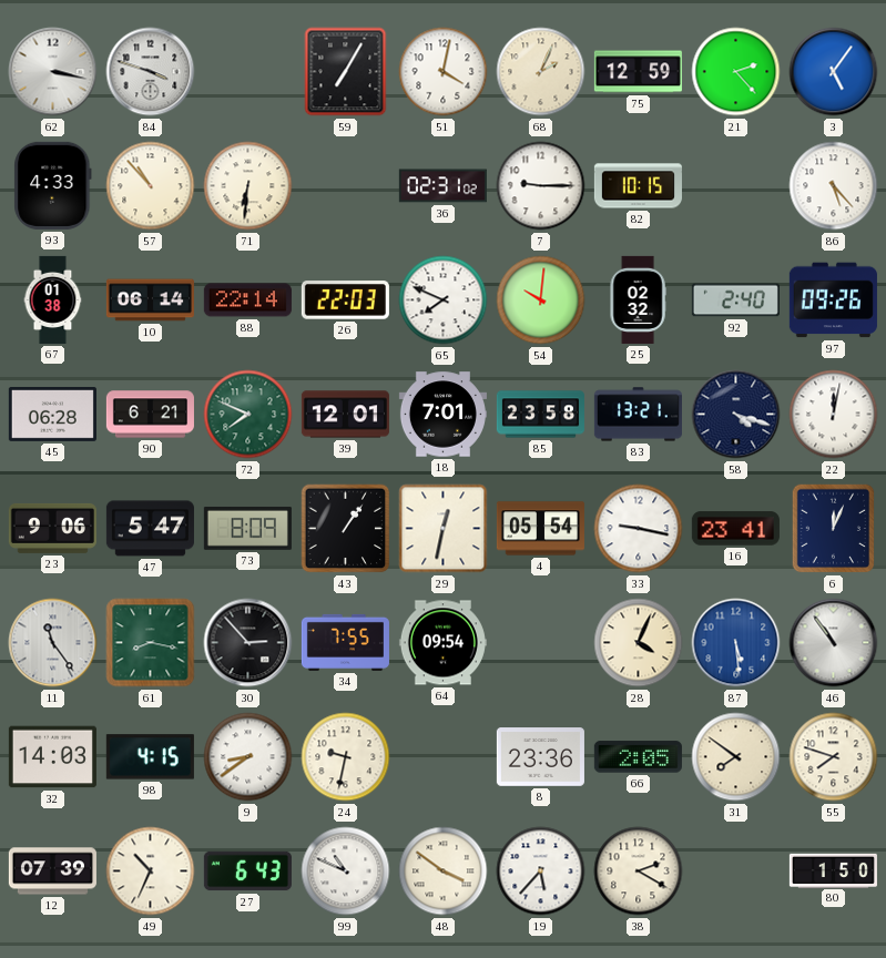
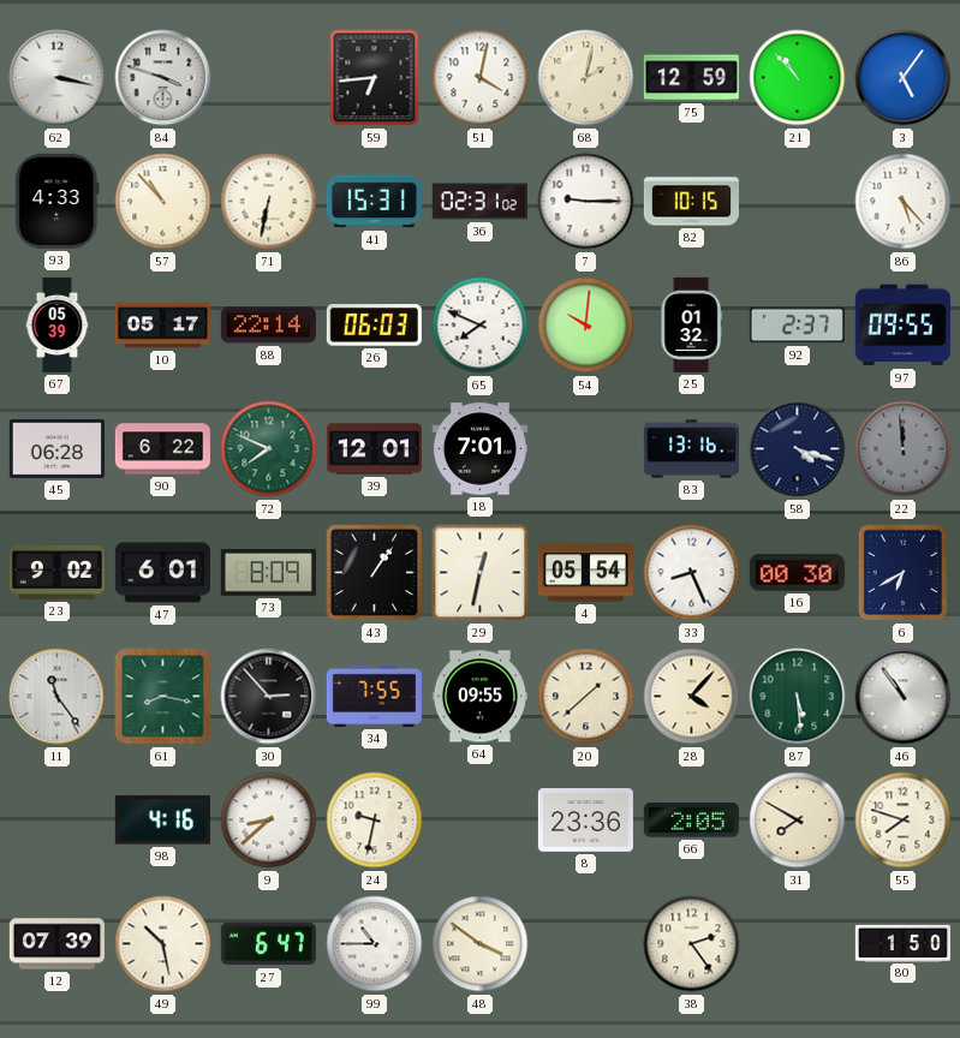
59: 7:05 -> 6:44
68: 2:04 -> 2:02
21: 2:23 -> 10:53
71: 6:31 -> 6:32
41: none -> 15:31
67: 01:38 -> 05:39
10: 06:14 -> 05:17
26: 22:03 -> 06:03
25: 02:32 -> 01:32
92: 2:40 -> 2:37
97: 09:26 -> 09:55
90: 6:21 -> 6:22
85: 23:58 -> none
83: 13:21 -> 13:16
22: 12:02 -> 11:59
22 dial: white -> grey
23: 9:06 -> 9:02
47: 5:47 -> 6:01
33: 9:17 -> 8:26
16: 23:41 -> 00:30
6: 12:04 -> 6:40
64: 09:54 -> 09:55
20: none -> 1:38
28: 4:04 -> 4:07
87 dial: blue -> green
32: 14:03 -> none
98: 4:15 -> 4:16
9: 8:39 -> 8:38
31: 7:51 -> 7:50
49: 10:34 -> 10:28
27: 6:43 -> 6:47
99: 10:49 -> 10:45
19: 5:37 -> none
38: 2:20 -> 2:24
